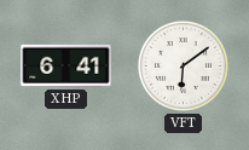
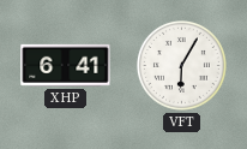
VFT: 6:09 -> 6:05
